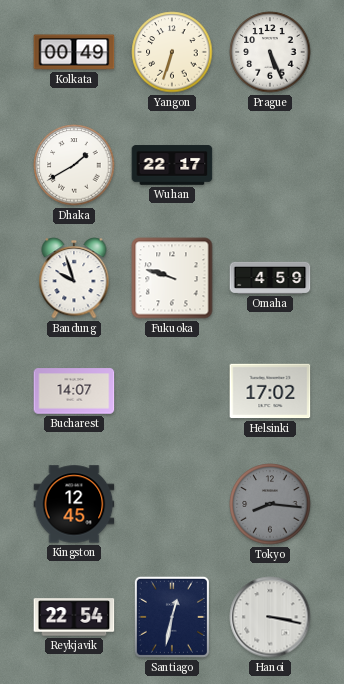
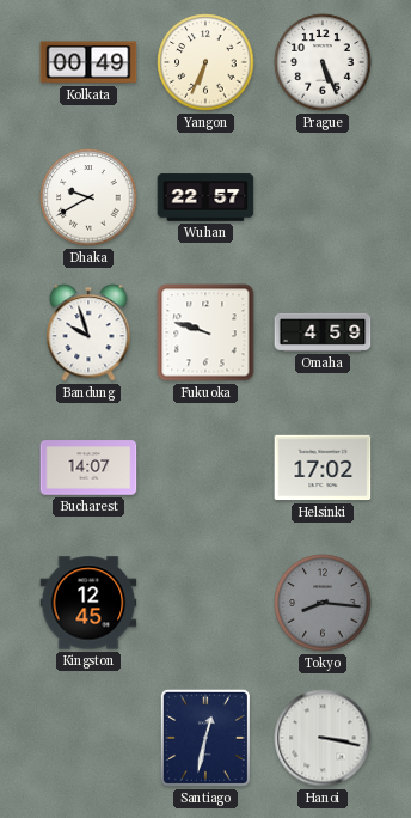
Yangon: 6:33 -> 6:34
Dhaka: 1:40 -> 9:40
Wuhan: 22:17 -> 22:57
Reykjavik: 22:54 -> none
